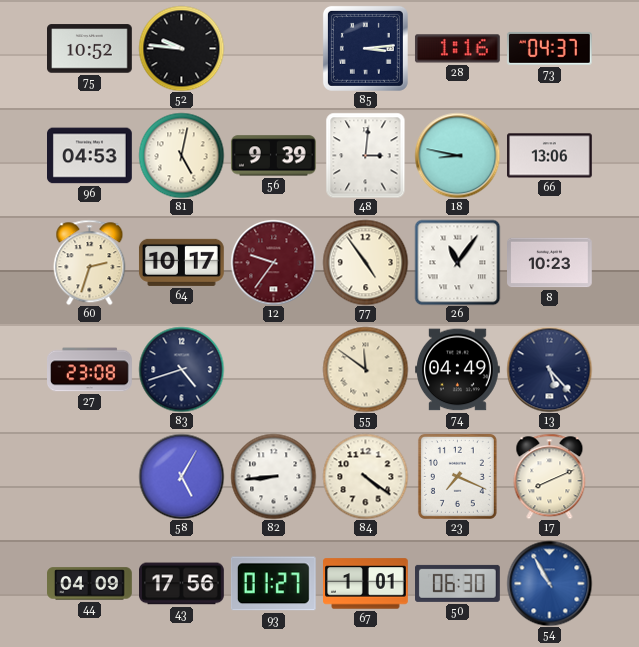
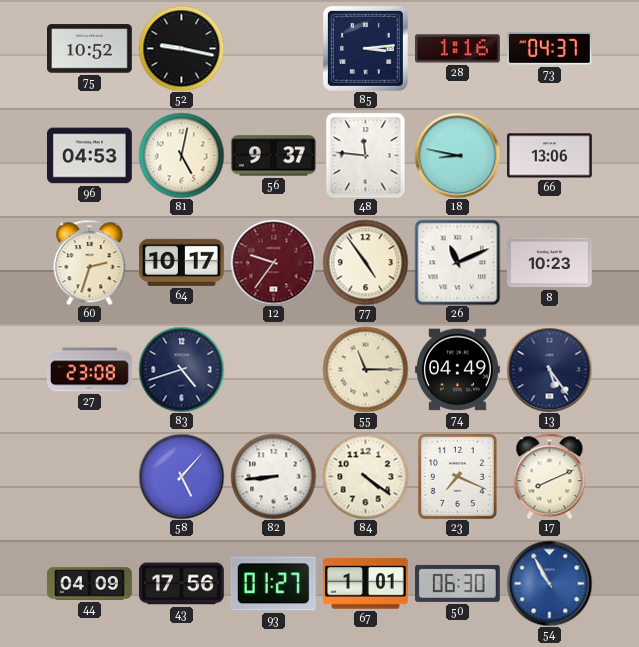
52: 9:46 -> 9:17
56: 9:39 -> 9:37
48: 3:01 -> 11:46
26: 11:06 -> 11:11
55: 11:51 -> 11:15
13: 5:23 -> 5:24
58: 5:05 -> 5:07
